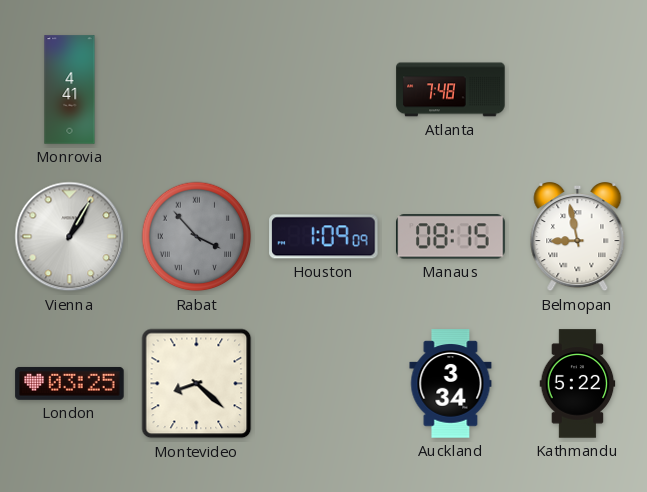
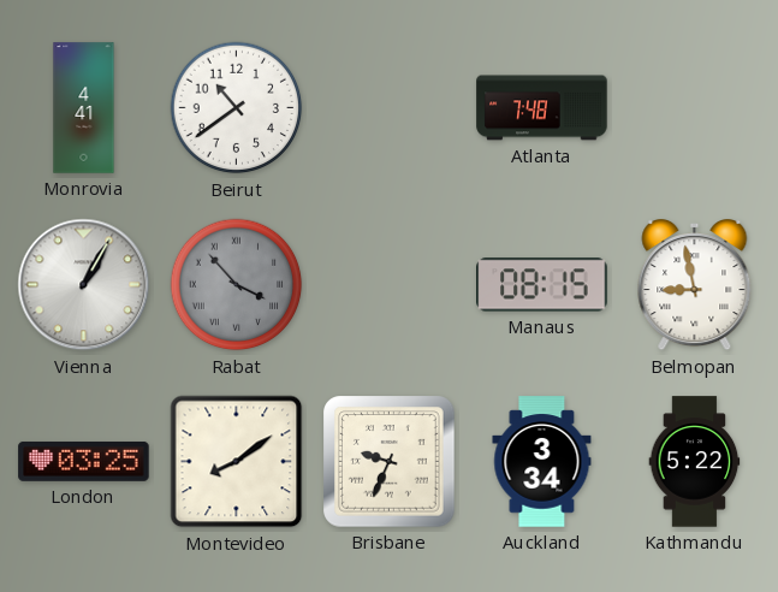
Beirut: none -> 10:39
Houston: 1:09 -> none
Montevideo: 8:22 -> 8:09
Brisbane: none -> 9:34
